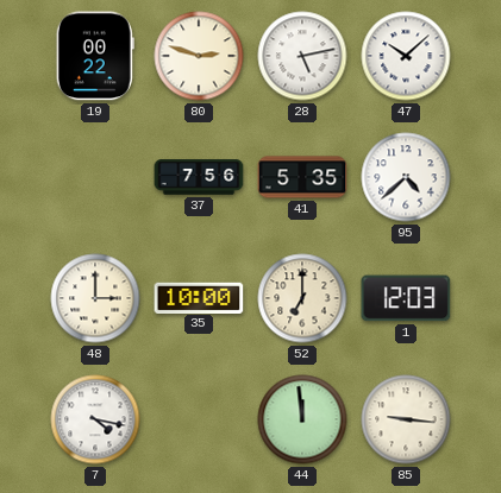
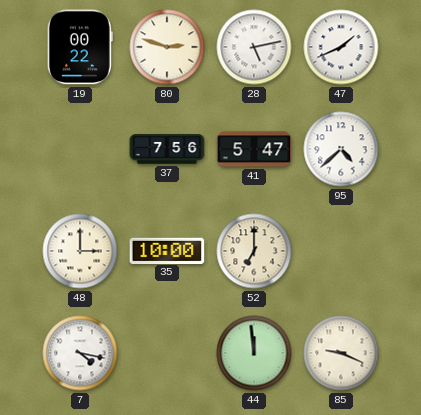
47: 10:08 -> 1:41
41: 5:35 -> 5:47
1: 12:03 -> none
85: 9:16 -> 9:19
